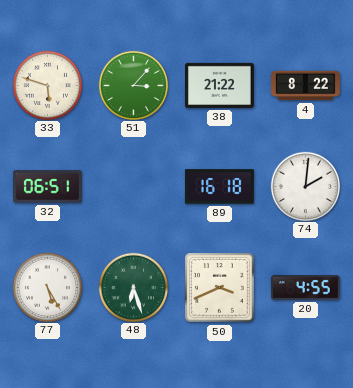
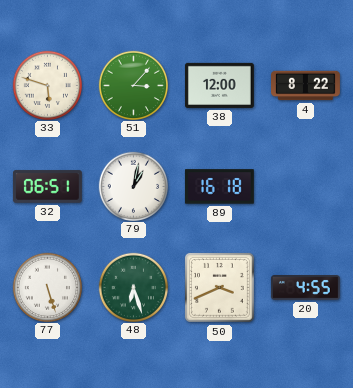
38: 21:22 -> 12:00
79: none -> 1:02
74: 2:01 -> none
77: 5:25 -> 5:27
